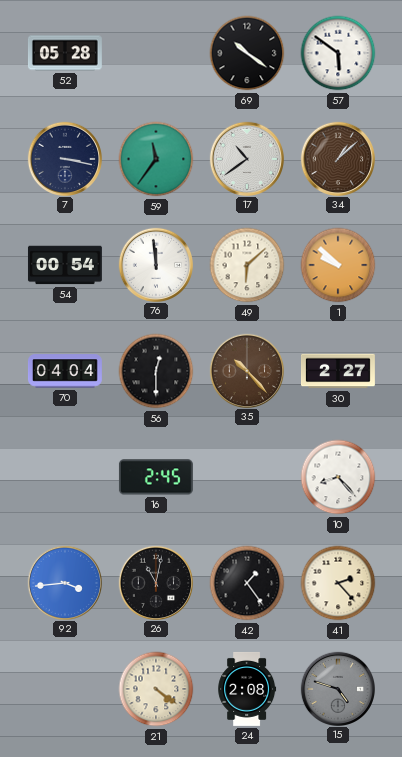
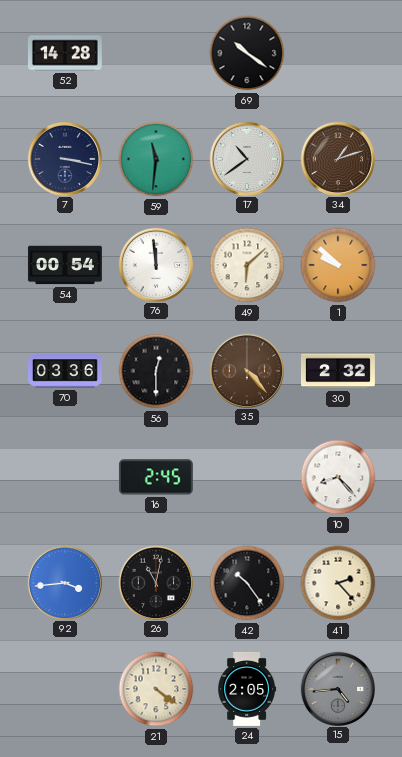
52: 05:28 -> 14:28
57: 5:51 -> none
59: 11:36 -> 11:31
34: 1:08 -> 1:12
70: 04:04 -> 03:36
35: 10:23 -> 4:23
30: 2:27 -> 2:32
42: 1:24 -> 10:24
24: 2:08 -> 2:05
15: 4:48 -> 4:44
